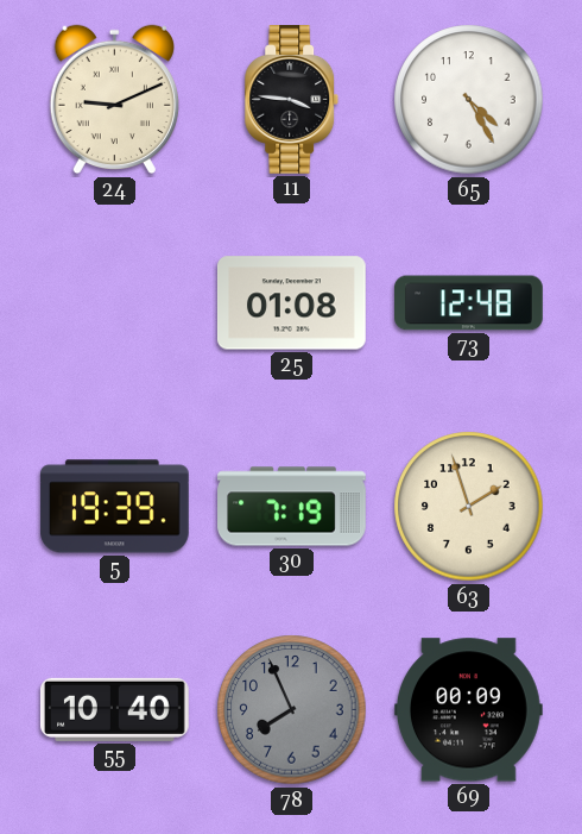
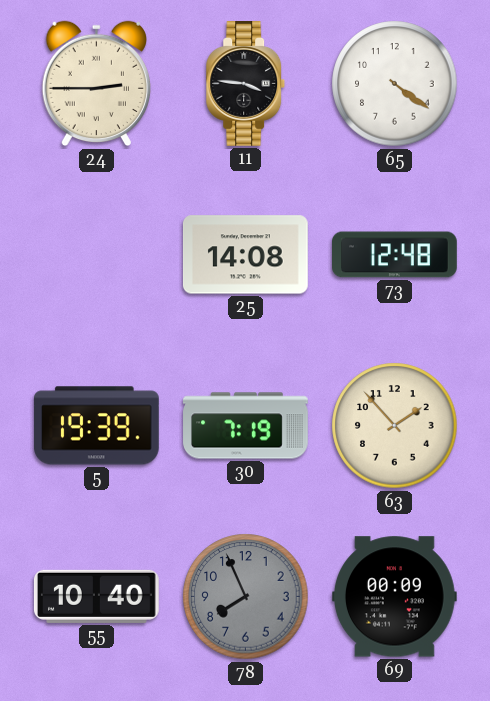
24: 9:11 -> 2:45
65: 4:25 -> 4:21
25: 01:08 -> 14:08
63: 1:57 -> 1:53
